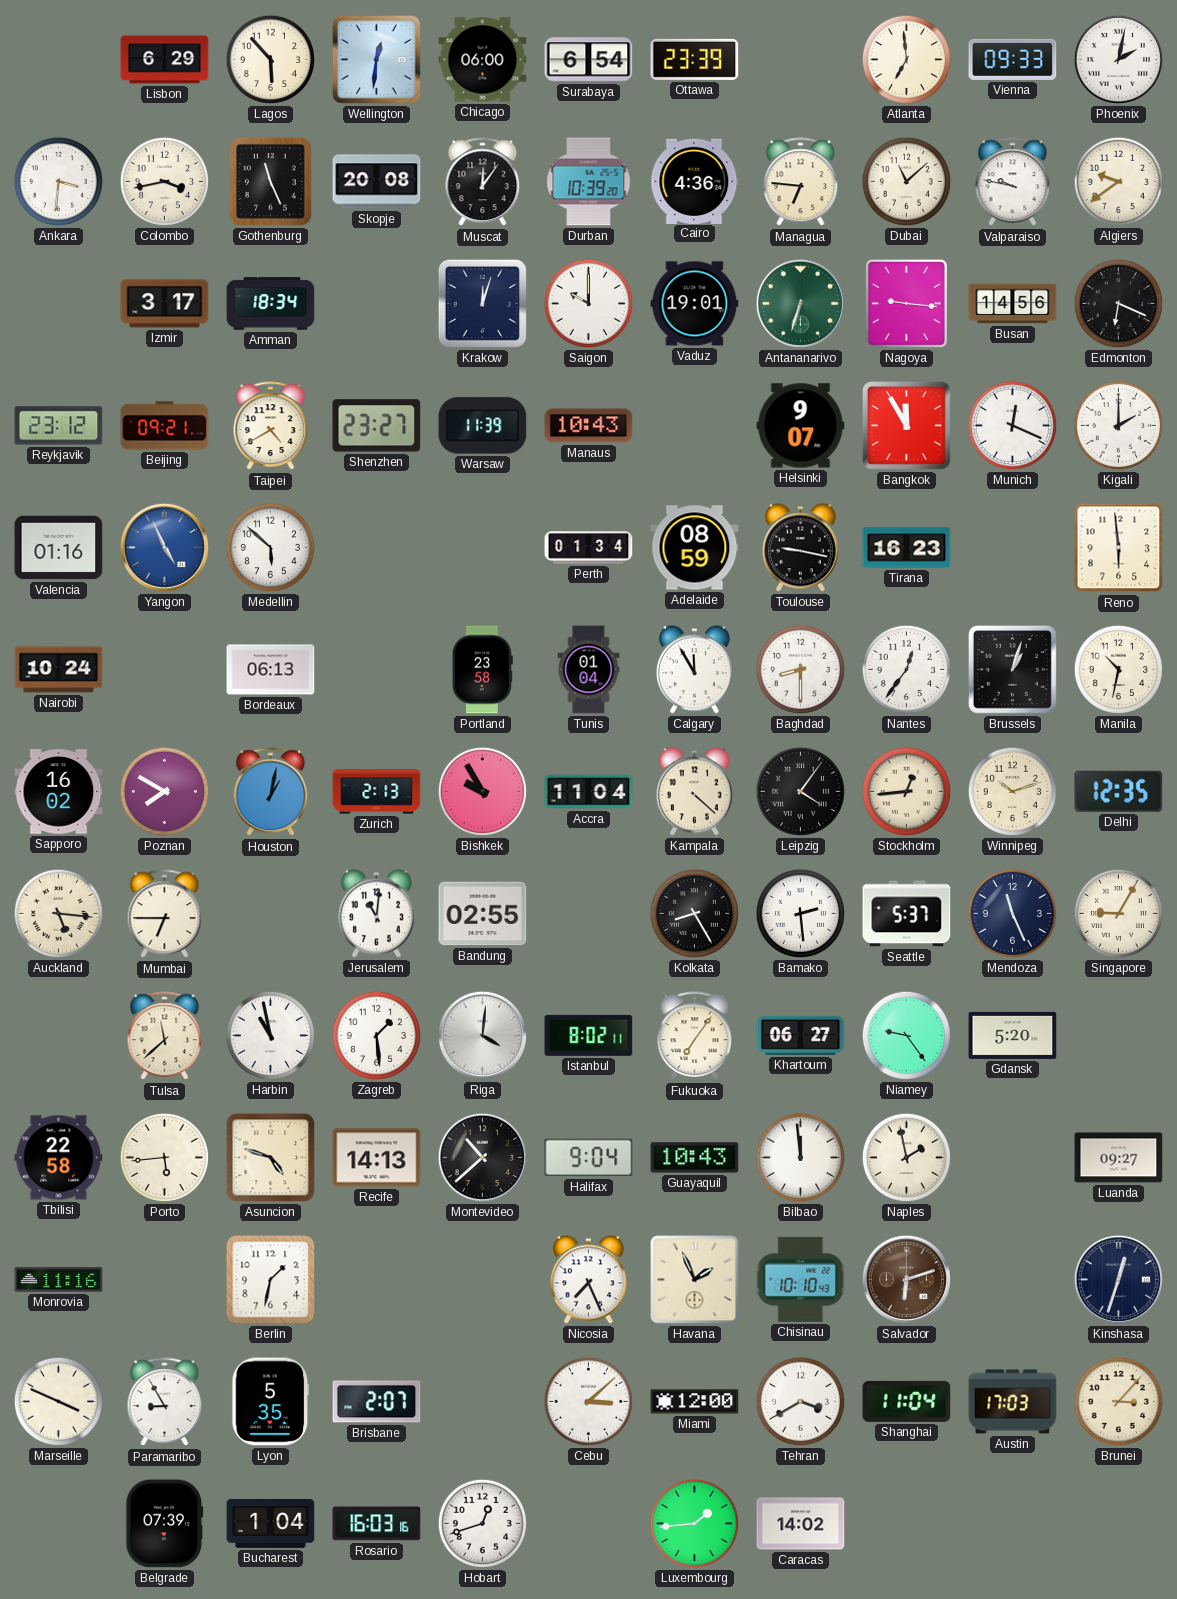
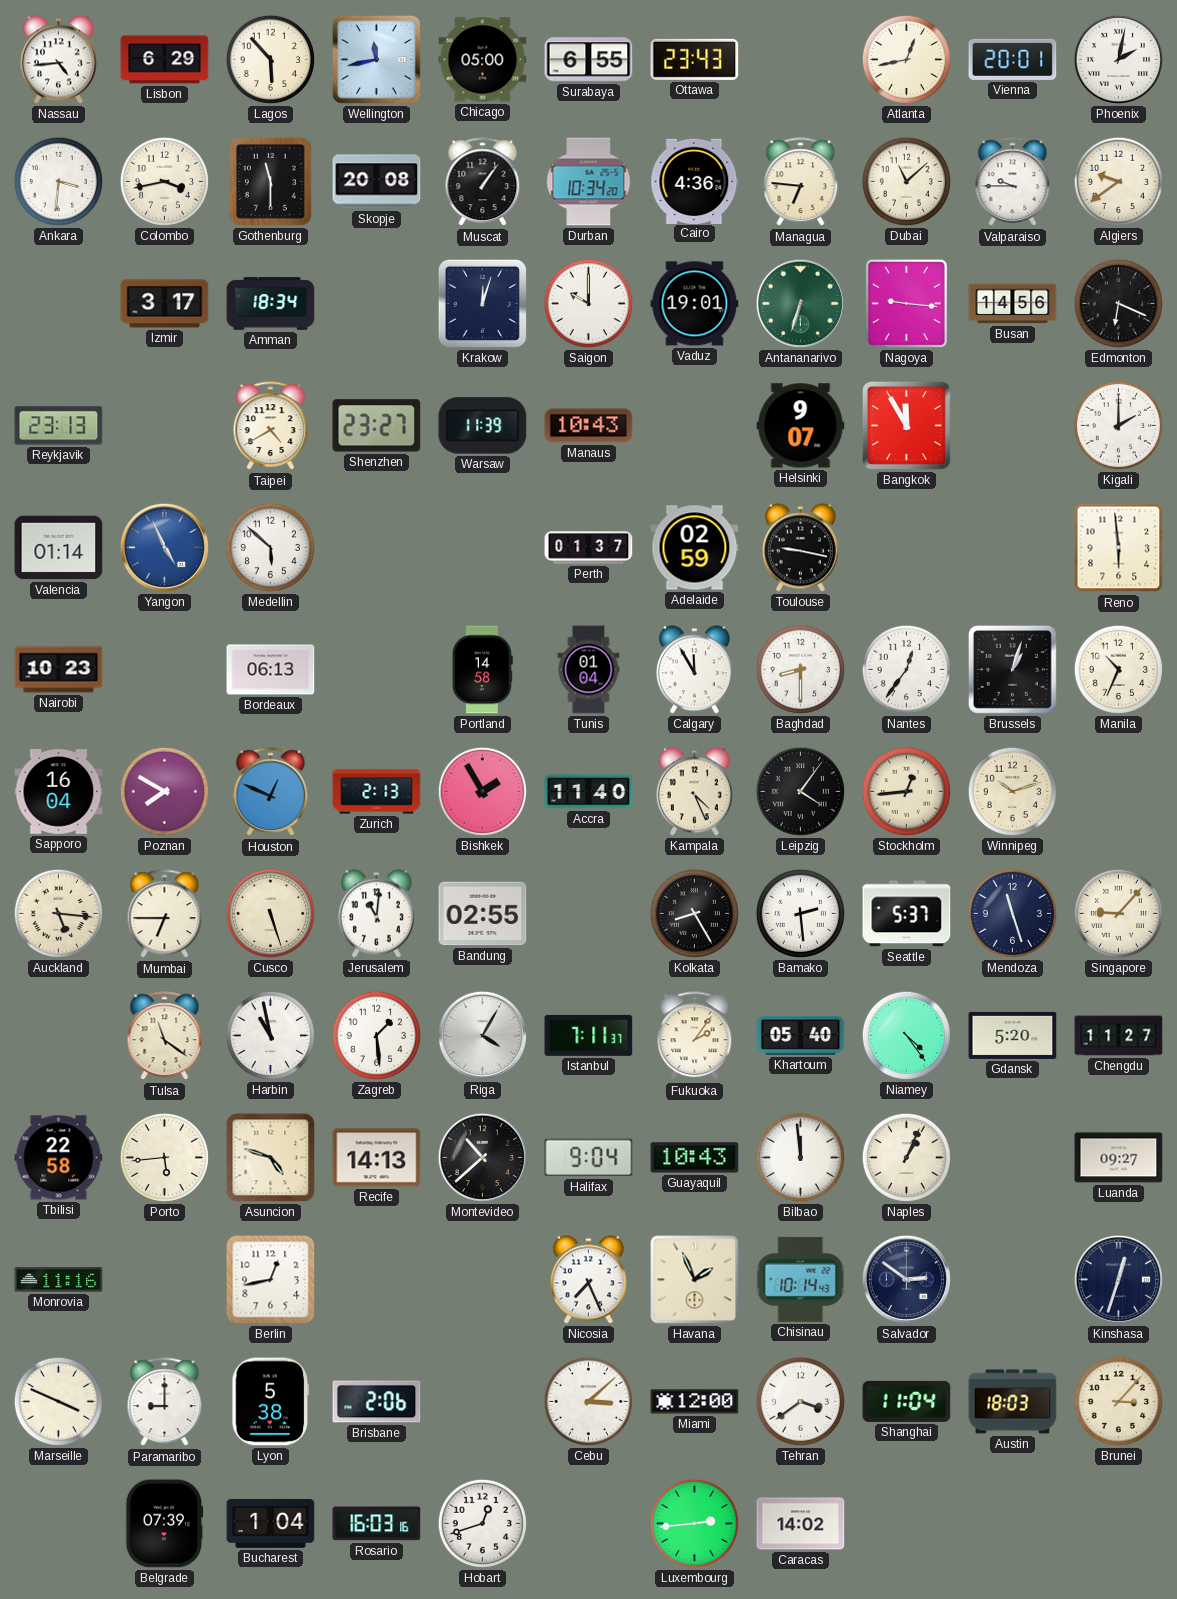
Nassau: none -> 4:44
Wellington: 12:31 -> 11:43
Chicago: 06:00 -> 05:00
Surabaya: 6:54 -> 6:55
Ottawa: 23:39 -> 23:43
Atlanta: 6:59 -> 12:43
Vienna: 09:33 -> 20:01
Gothenburg: 11:26 -> 11:30
Muscat: 12:06 -> 1:06
Durban: 10:39 -> 10:34
Valparaiso: 9:47 -> 9:45
Reykjavik: 23:12 -> 23:13
Beijing: 09:21 -> none
Munich: 12:19 -> none
Valencia: 01:16 -> 01:14
Perth: 01:34 -> 01:37
Adelaide: 08:59 -> 02:59
Tirana: 16:23 -> none
Nairobi: 10:24 -> 10:23
Portland: 23:58 -> 14:58
Manila: 10:32 -> 10:34
Sapporo: 16:02 -> 16:04
Houston: 1:02 -> 12:49
Bishkek: 9:55 -> 1:55
Accra: 11:04 -> 11:40
Kampala: 4:22 -> 4:26
Delhi: 12:35 -> none
Cusco: none -> 5:27
Mendoza: 11:26 -> 11:27
Singapore: 9:05 -> 9:07
Tulsa: 11:38 -> 11:21
Riga: 4:01 -> 4:05
Istanbul: 8:02 -> 7:11
Fukuoka: 7:06 -> 2:06
Khartoum: 06:27 -> 05:40
Niamey: 9:24 -> 4:24
Chengdu: none -> 11:27
Naples: 1:58 -> 1:04
Berlin: 1:32 -> 12:43
Chisinau: 10:10 -> 10:14
Salvador: 6:12 -> 2:51
Salvador dial: brown -> navy
Paramaribo: 8:55 -> 9:00
Lyon: 5:35 -> 5:38
Brisbane: 2:07 -> 2:06
Tehran: 3:40 -> 3:39
Austin: 17:03 -> 18:03
Luxembourg: 1:44 -> 2:44
